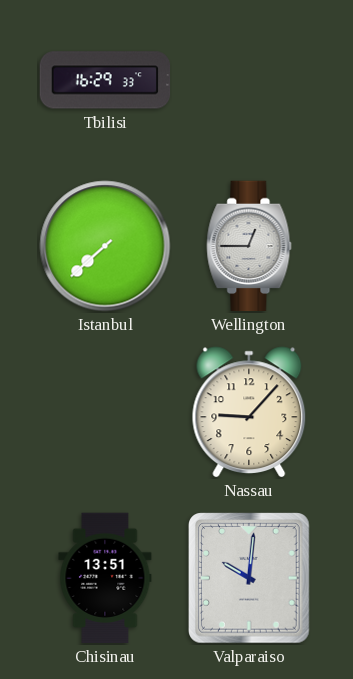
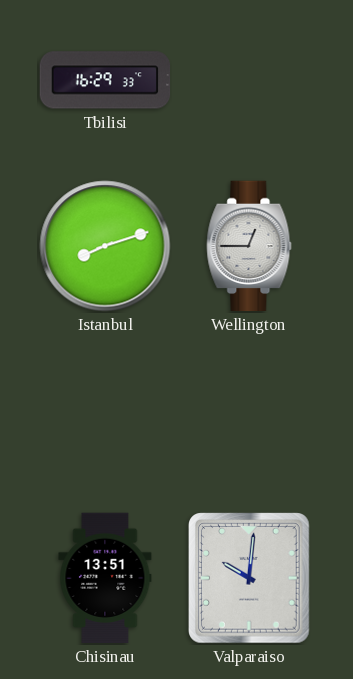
Istanbul: 7:38 -> 8:12
Nassau: 9:07 -> none
